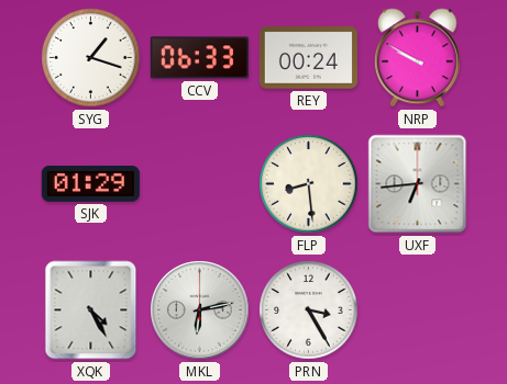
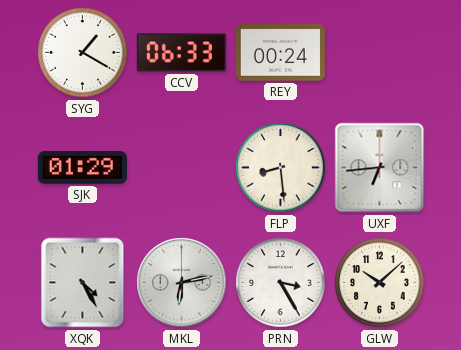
SYG: 1:18 -> 1:20
NRP: 9:50 -> none
GLW: none -> 10:08
